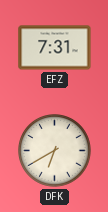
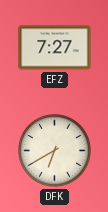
EFZ: 7:31 -> 7:27
